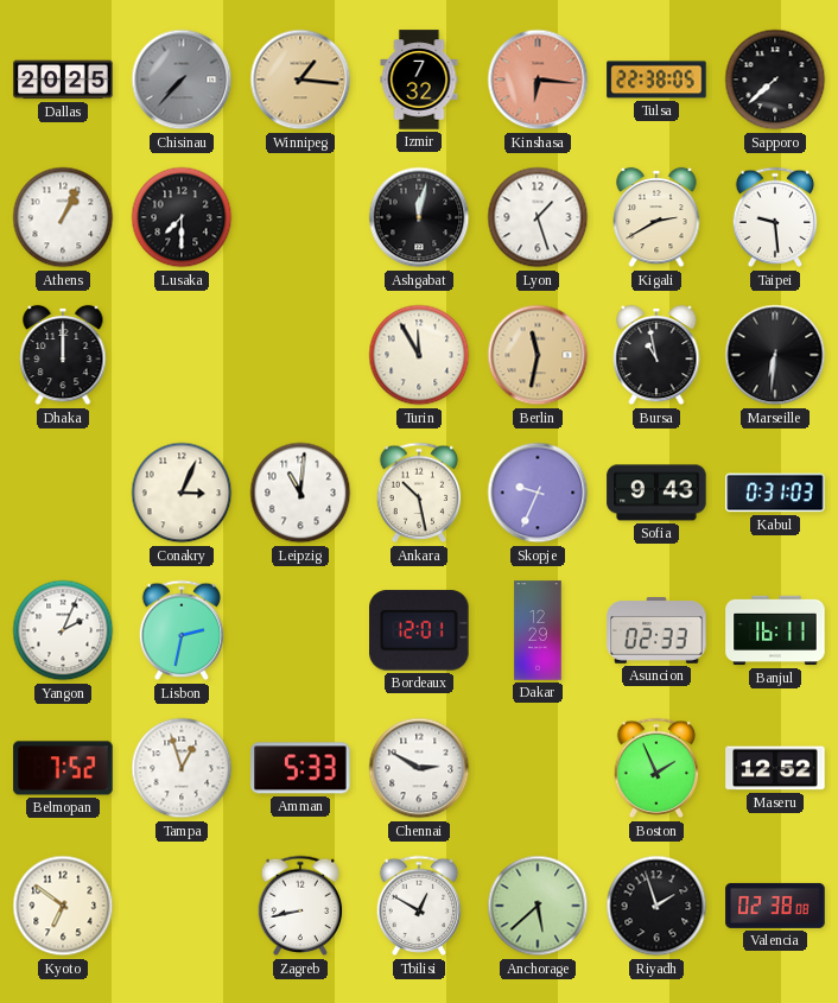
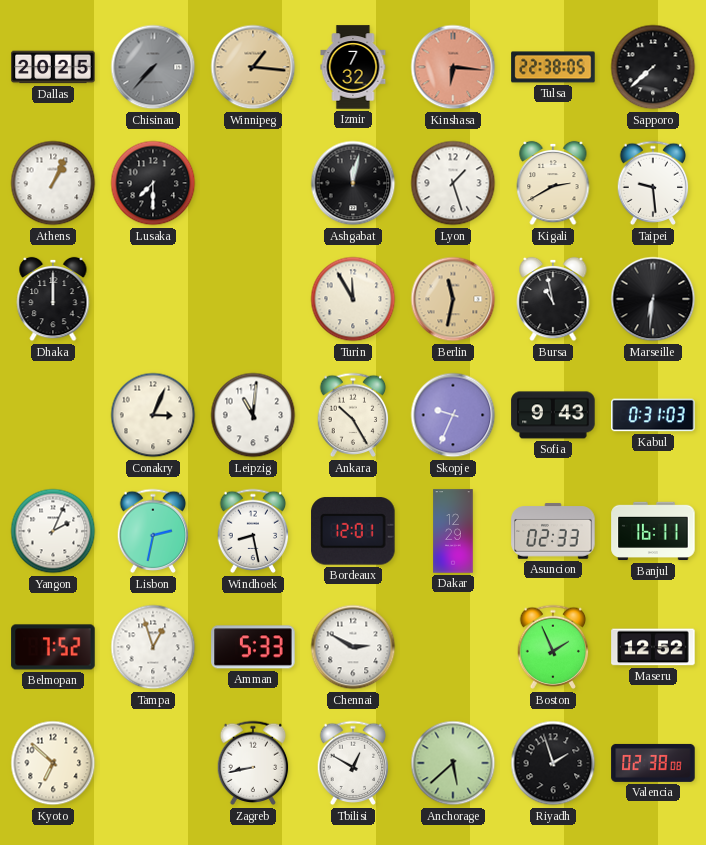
Ankara: 10:28 -> 10:25
Windhoek: none -> 8:28
Kyoto: 6:51 -> 6:52
